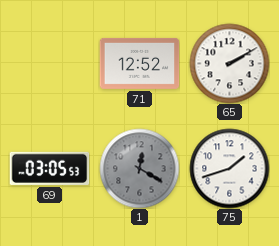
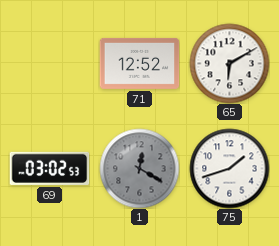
65: 2:10 -> 6:10
69: 03:05 -> 03:02
